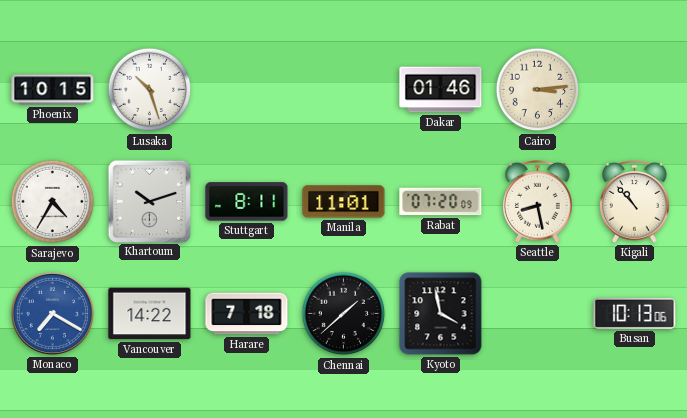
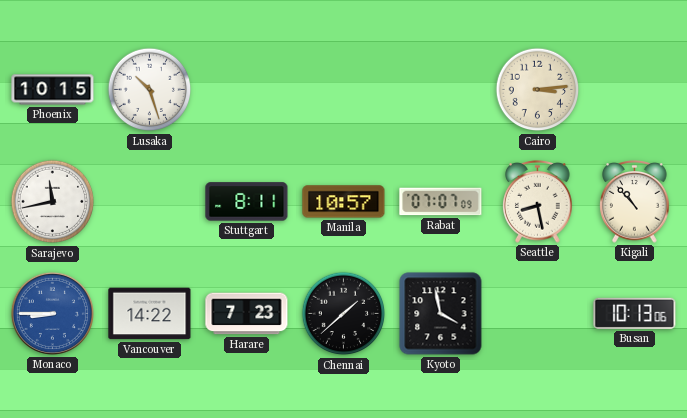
Dakar: 01:46 -> none
Sarajevo: 4:35 -> 11:43
Khartoum: 10:12 -> none
Manila: 11:01 -> 10:57
Rabat: 07:20 -> 07:07
Monaco: 7:20 -> 8:45
Harare: 7:18 -> 7:23
